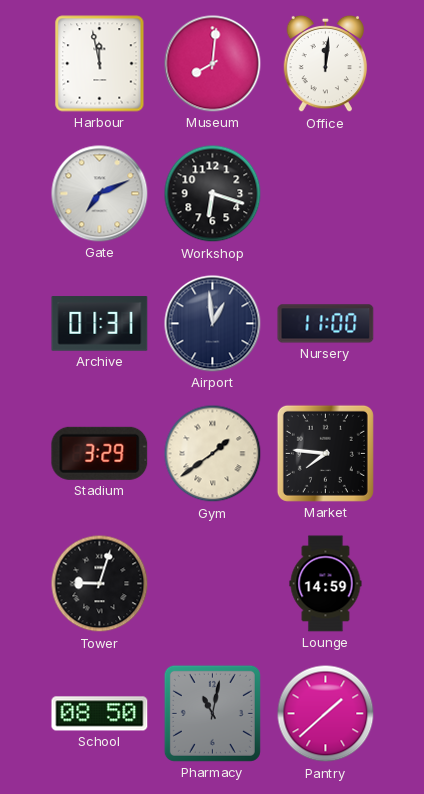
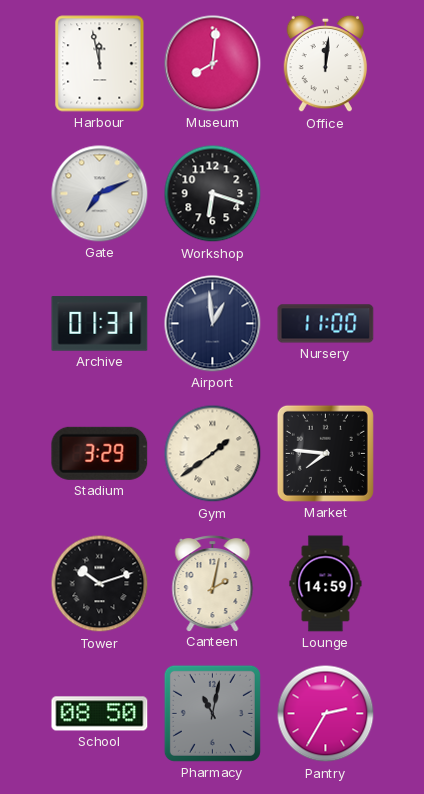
Tower: 9:03 -> 10:12
Canteen: none -> 2:02
Pantry: 1:38 -> 2:35
